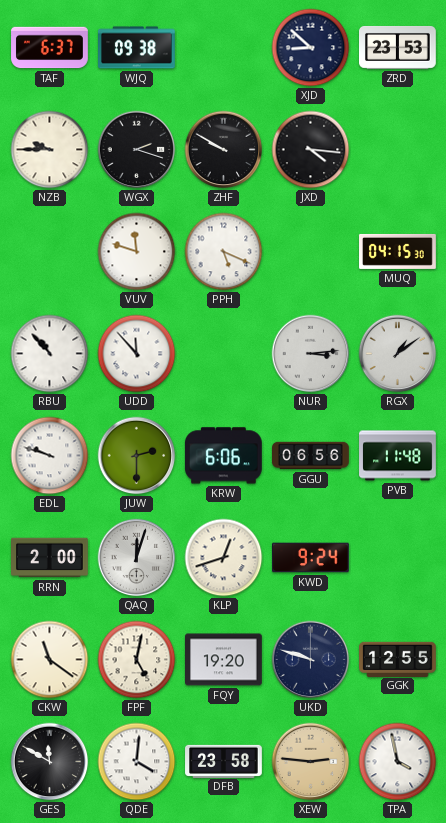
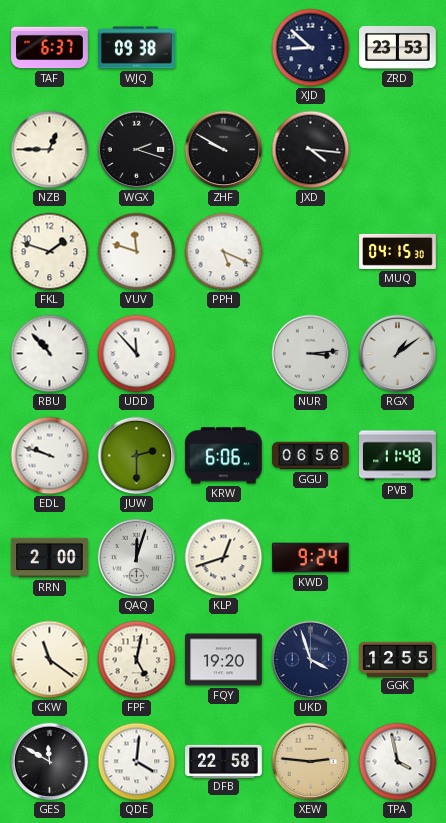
NZB: 9:45 -> 12:45
FKL: none -> 1:48
UKD: 9:48 -> 3:57
DFB: 23:58 -> 22:58
